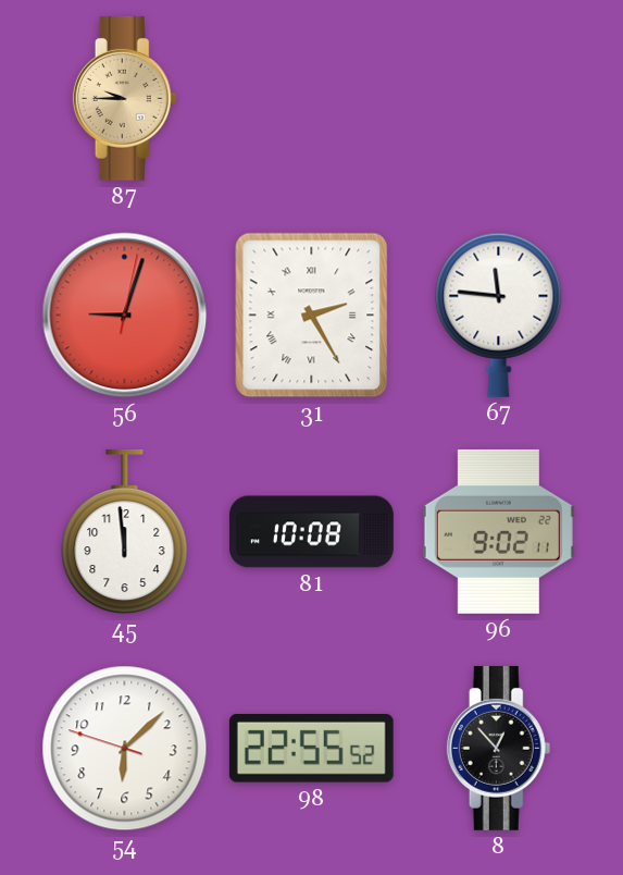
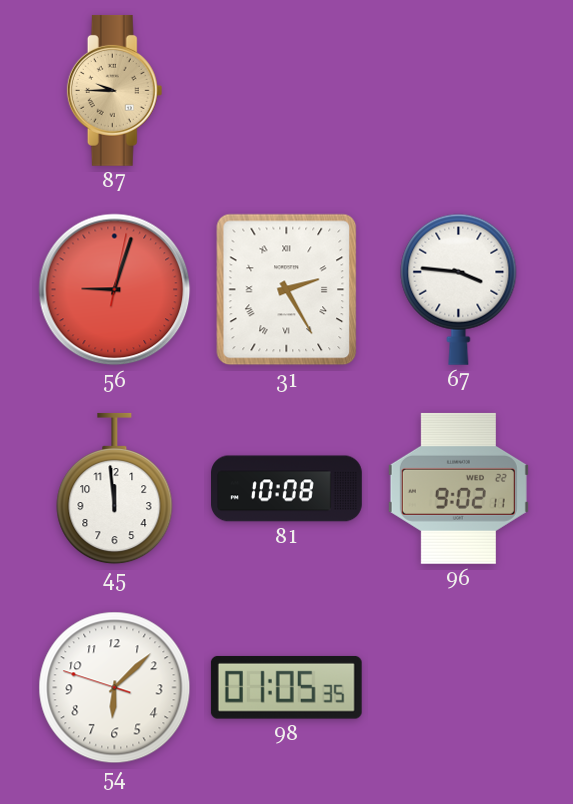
67: 11:46 -> 3:46
98: 22:55 -> 01:05
8: 12:53 -> none
